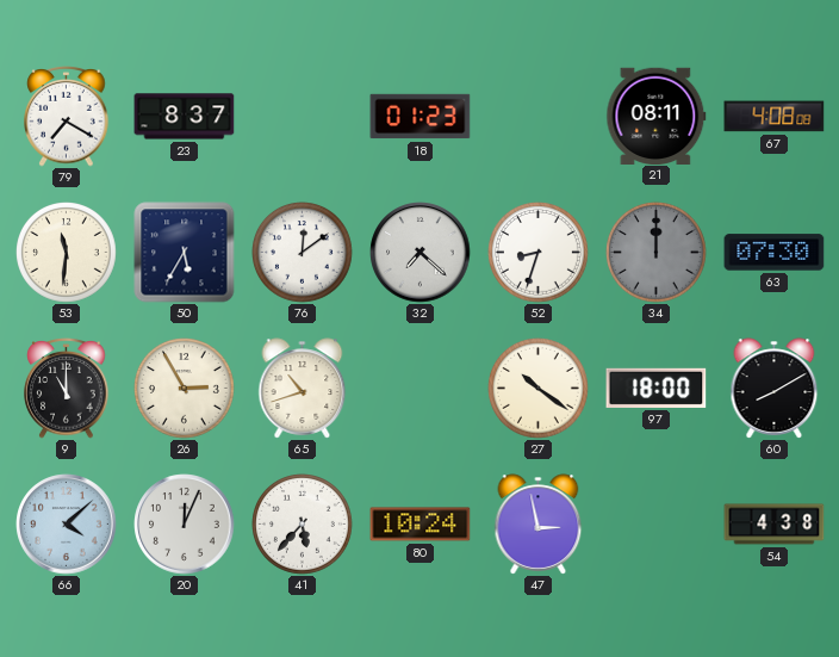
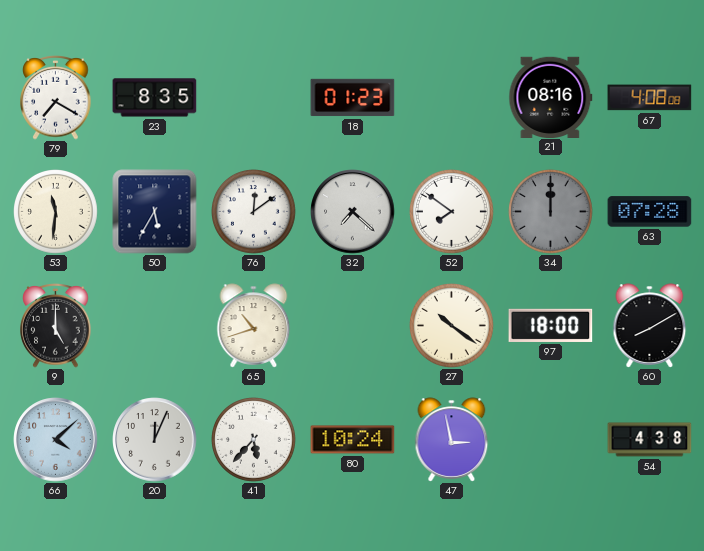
23: 8:37 -> 8:35
21: 08:11 -> 08:16
52: 8:33 -> 7:51
63: 07:30 -> 07:28
9: 11:00 -> 5:00
26: 2:55 -> none
